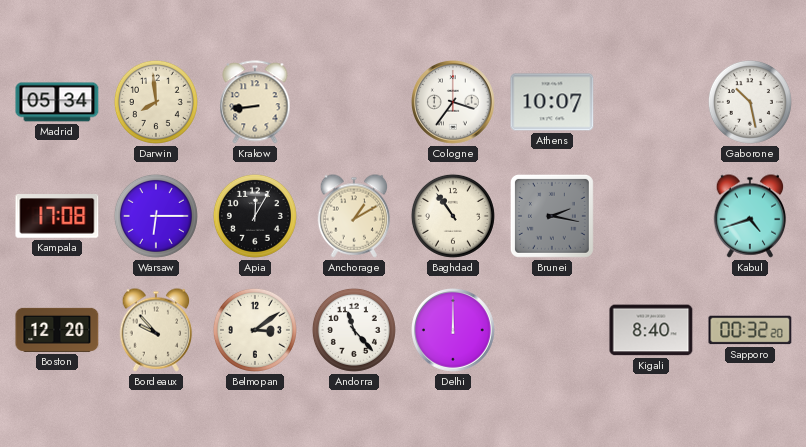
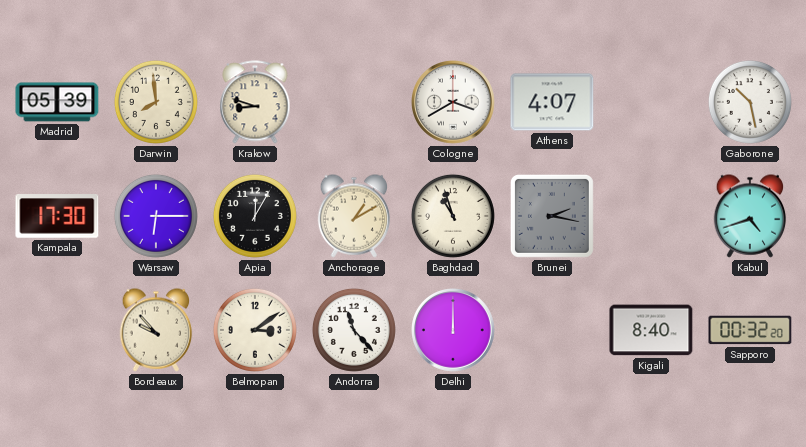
Madrid: 05:34 -> 05:39
Krakow: 8:44 -> 8:48
Cologne: 3:36 -> 3:40
Athens: 10:07 -> 4:07
Kampala: 17:08 -> 17:30
Baghdad: 10:54 -> 10:57
Boston: 12:20 -> none
